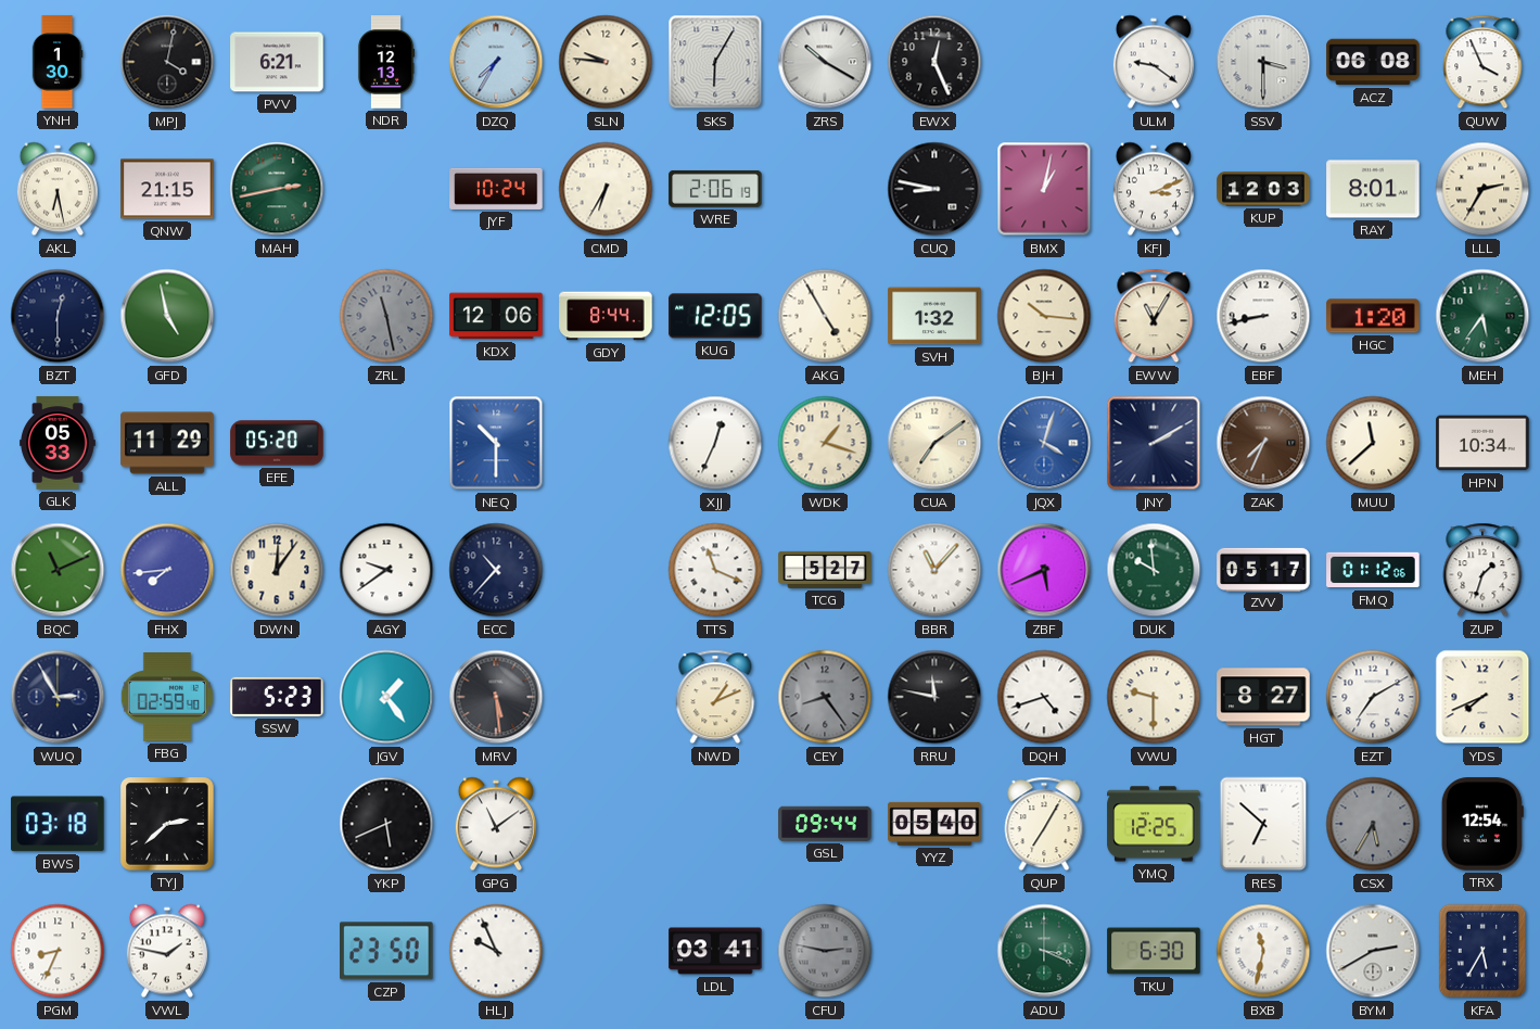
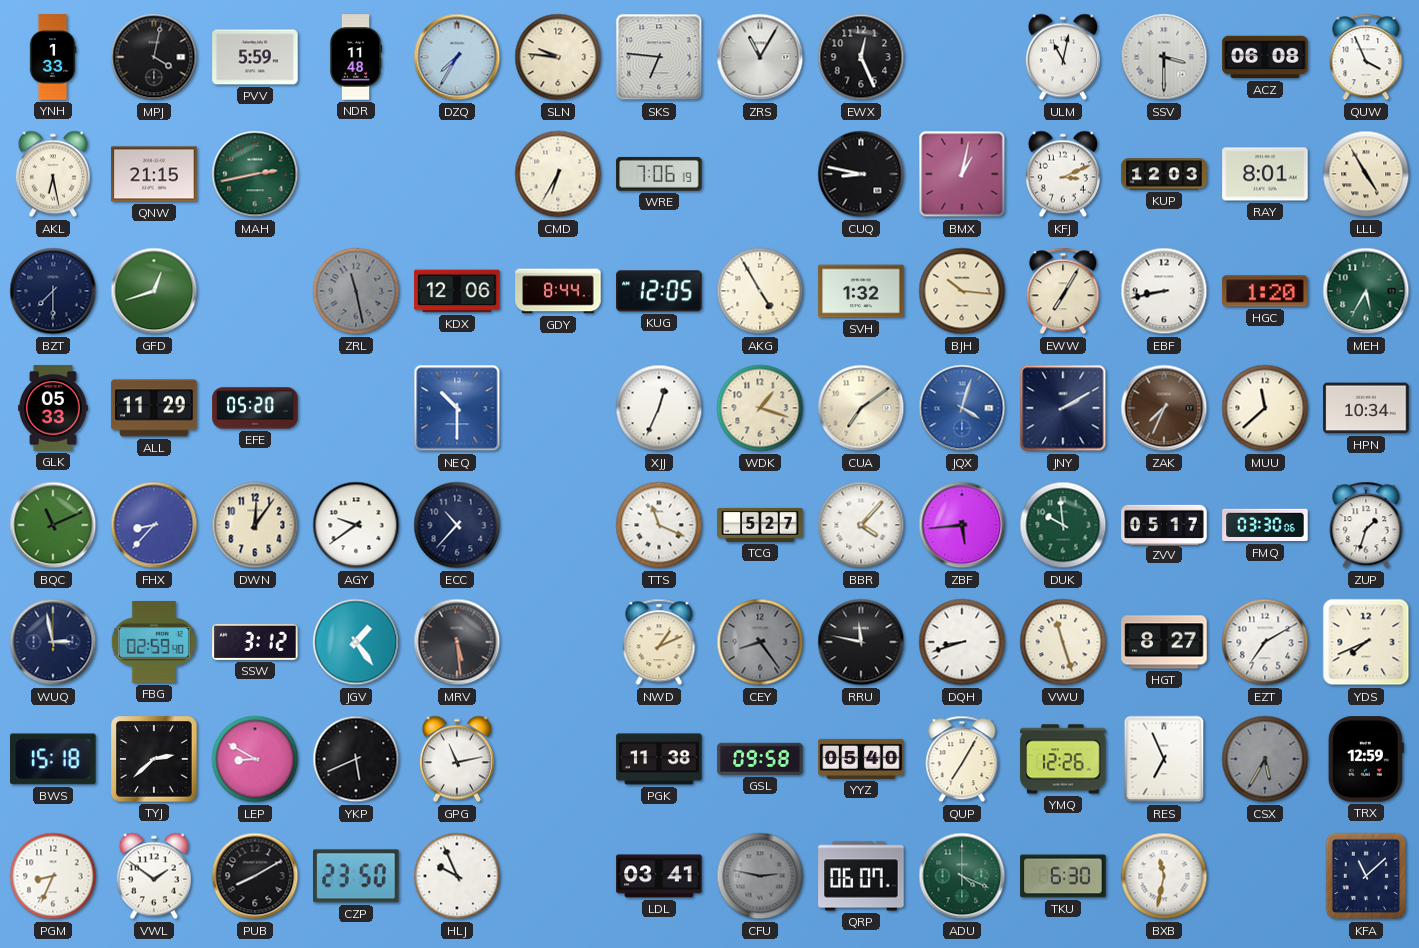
YNH: 1:30 -> 1:33
PVV: 6:21 -> 5:59
NDR: 12:13 -> 11:48
SKS: 6:05 -> 6:46
ZRS: 10:20 -> 11:05
ULM: 9:21 -> 11:02
JYF: 10:24 -> none
WRE: 2:06 -> 7:06
LLL: 2:35 -> 4:55
BZT: 12:30 -> 7:30
GFD: 4:58 -> 12:42
EWW: 11:05 -> 7:05
MEH: 5:36 -> 5:35
FHX: 7:44 -> 8:37
BBR: 11:07 -> 4:07
ZBF: 5:41 -> 5:44
FMQ: 01:12 -> 03:30
WUQ: 2:55 -> 2:58
SSW: 5:23 -> 3:12
DQH: 4:42 -> 8:42
VWU: 9:30 -> 11:27
BWS: 03:18 -> 15:18
LEP: none -> 8:50
GPG: 11:09 -> 11:13
PGK: none -> 11:38
GSL: 09:44 -> 09:58
YMQ: 12:25 -> 12:26
RES: 6:52 -> 6:56
TRX: 12:54 -> 12:59
VWL: 1:47 -> 1:51
PUB: none -> 8:10
QRP: none -> 06:07
ADU: 3:19 -> 4:19
BYM: 2:40 -> none
KFA: 5:35 -> 11:08
